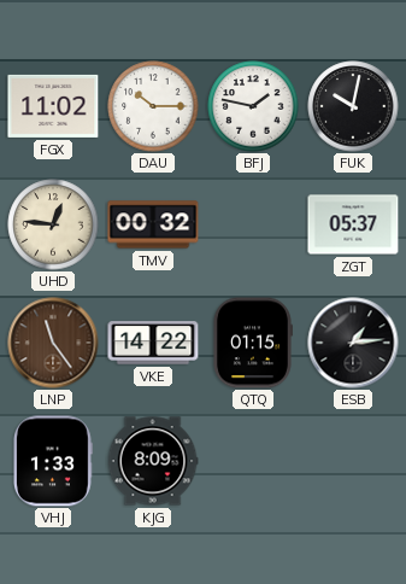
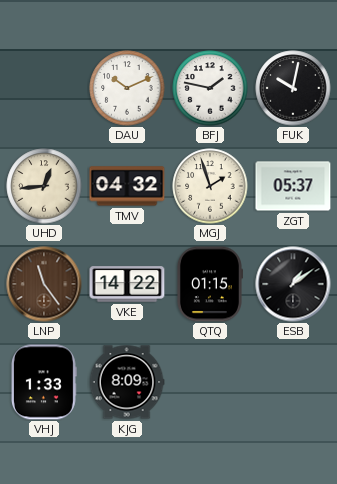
FGX: 11:02 -> none
DAU: 10:15 -> 10:11
UHD: 12:46 -> 12:44
TMV: 00:32 -> 04:32
MGJ: none -> 1:57
ESB: 1:14 -> 1:09
